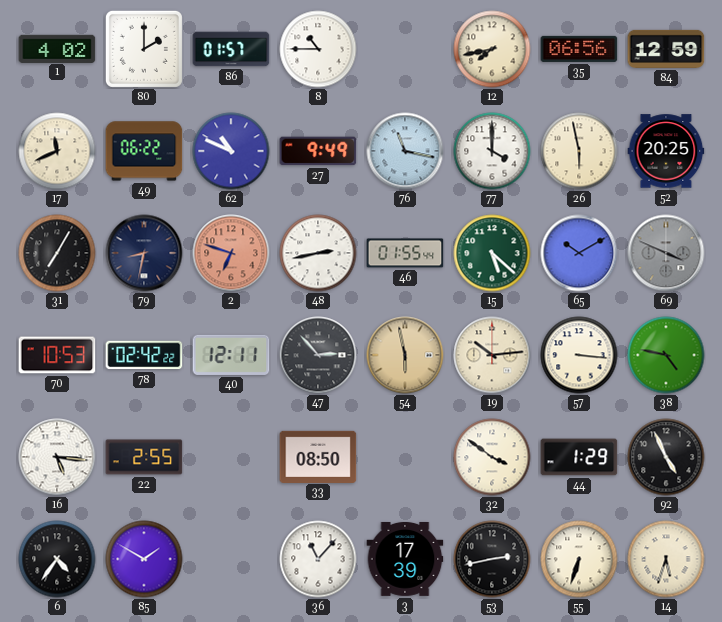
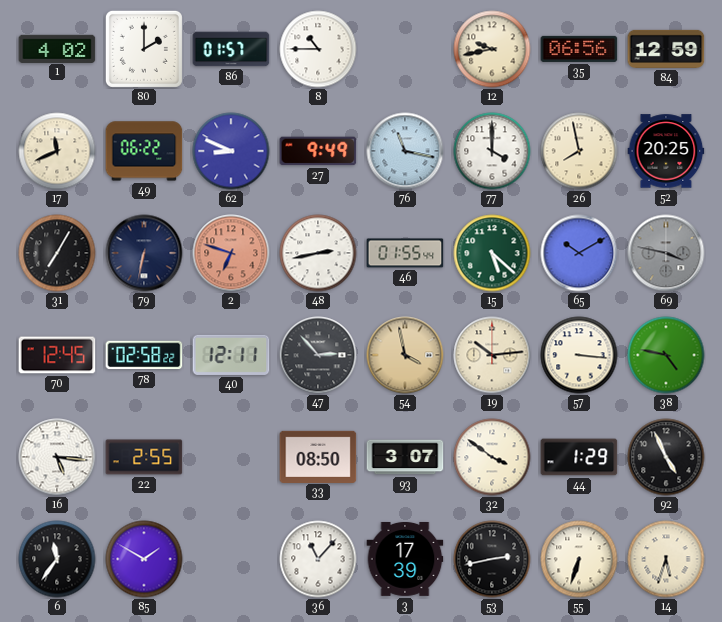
12: 7:43 -> 9:43
62: 10:49 -> 8:49
26: 5:58 -> 7:58
79: 8:32 -> 6:32
69: 3:49 -> 3:47
70: 10:53 -> 12:45
78: 02:42 -> 02:58
54: 5:58 -> 3:58
93: none -> 3:07
6: 4:36 -> 11:36
